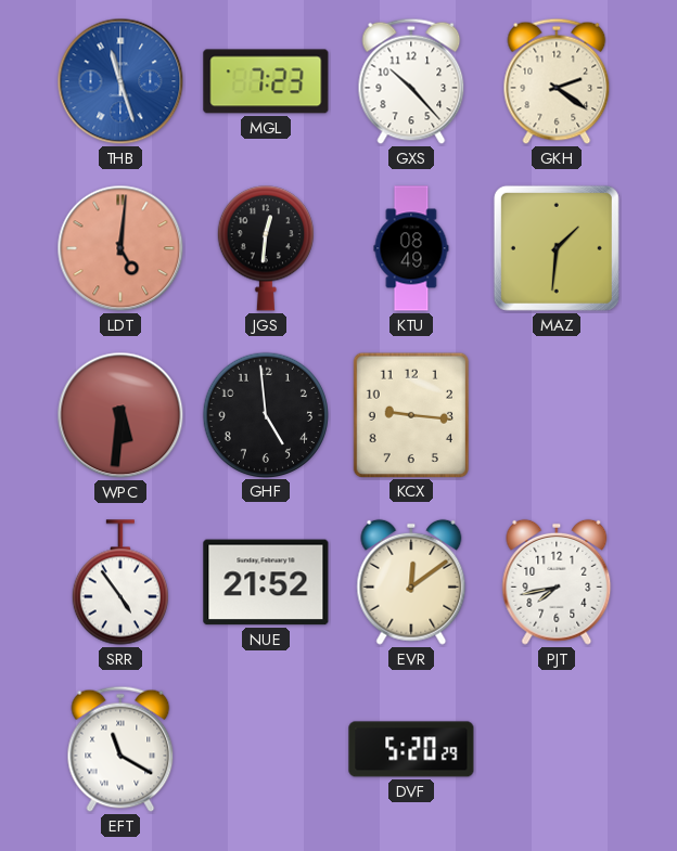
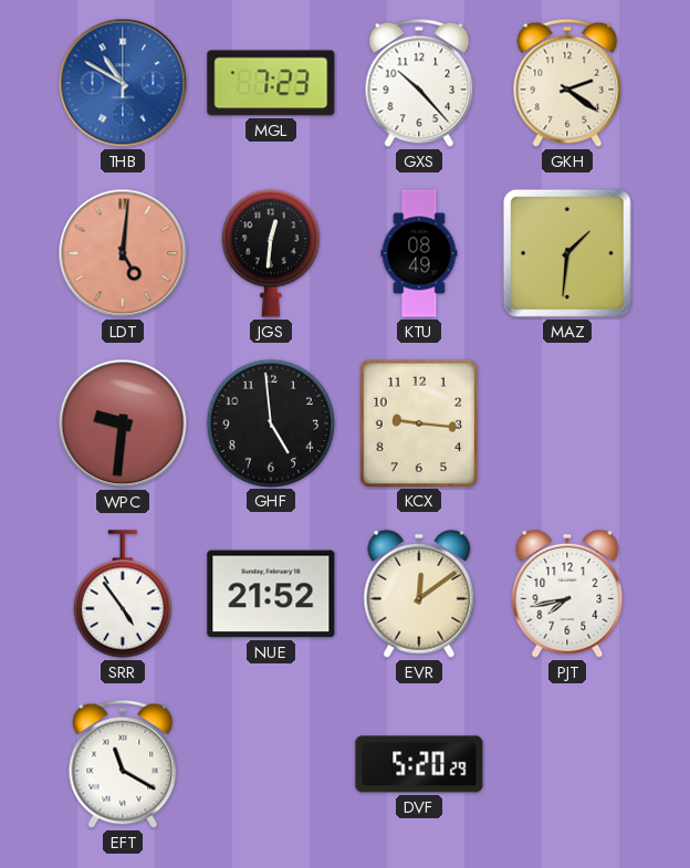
THB: 11:27 -> 10:50
WPC: 5:31 -> 9:31
